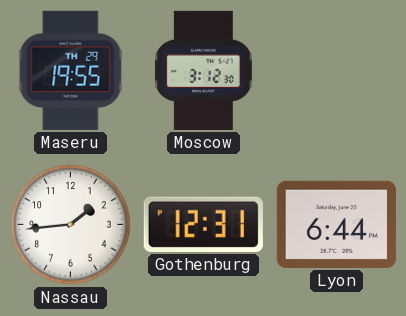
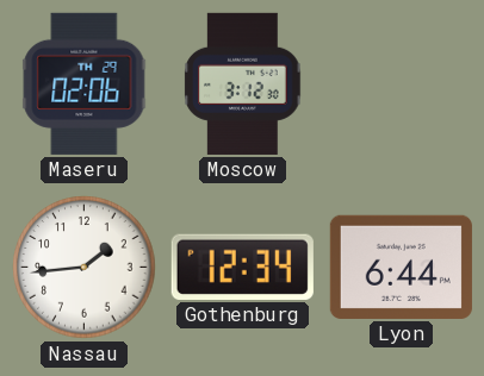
Maseru: 19:55 -> 02:06
Gothenburg: 12:31 -> 12:34
